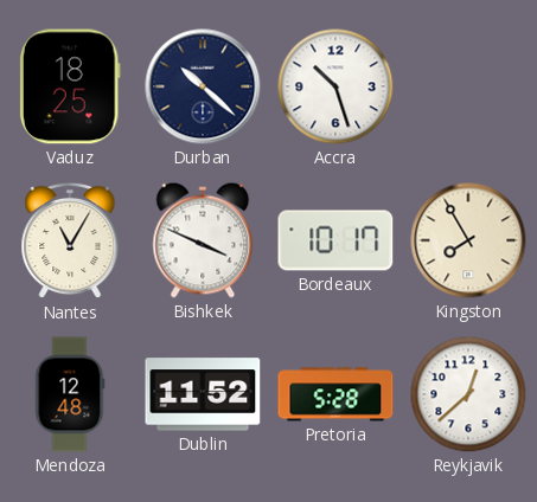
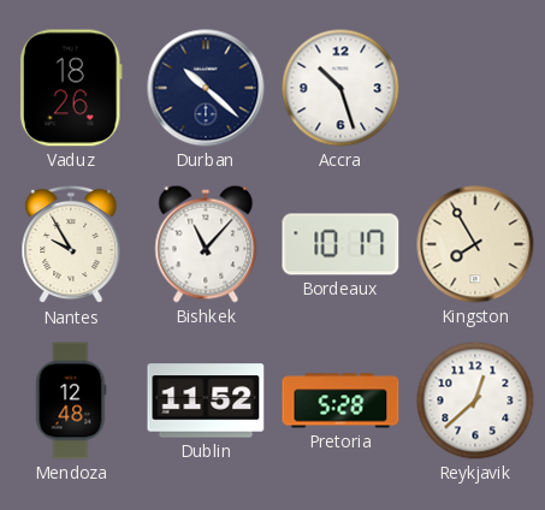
Vaduz: 18:25 -> 18:26
Nantes: 11:05 -> 9:55
Bishkek: 3:49 -> 11:07
